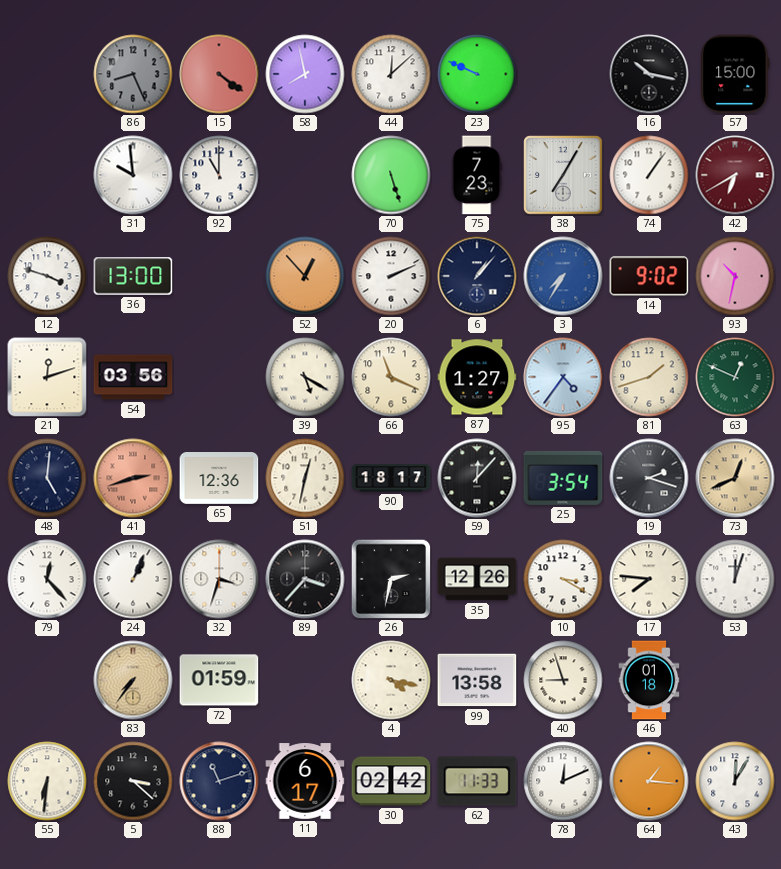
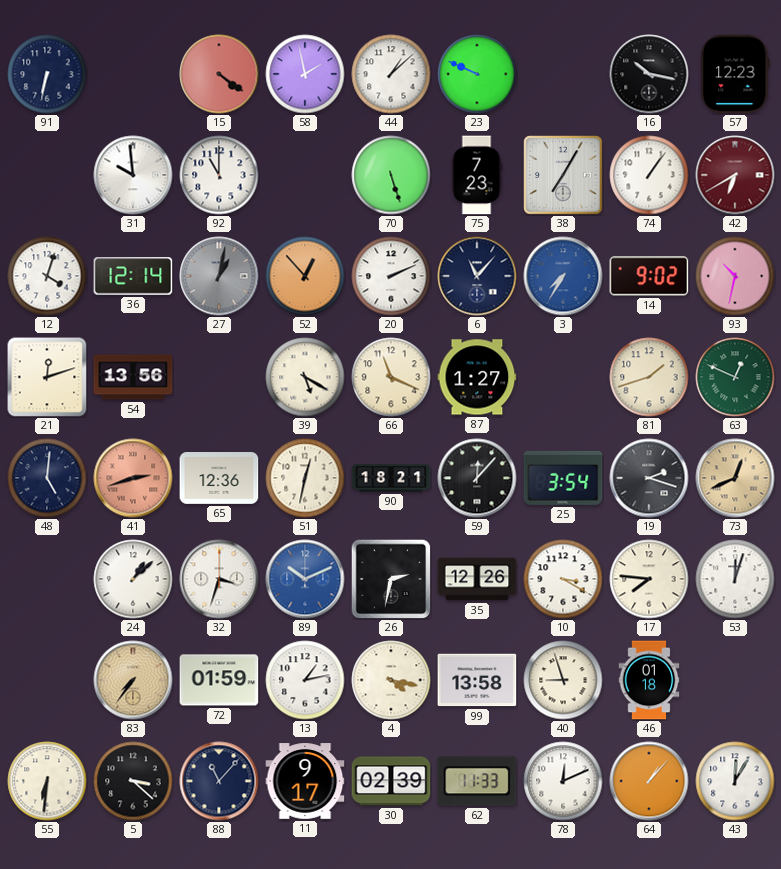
91: none -> 6:32
86: 8:26 -> none
58: 7:58 -> 1:58
44: 12:08 -> 1:08
57: 15:00 -> 12:23
12: 3:48 -> 4:03
36: 13:00 -> 12:14
27: none -> 1:02
6: 1:07 -> 11:07
54: 03:56 -> 13:56
95: 4:36 -> none
90: 18:17 -> 18:21
79: 12:23 -> none
24: 1:04 -> 1:08
89: 3:37 -> 10:11
89 dial: black -> blue
13: none -> 1:13
88: 11:12 -> 11:07
11: 6:17 -> 9:17
30: 02:42 -> 02:39
64: 1:16 -> 1:07
